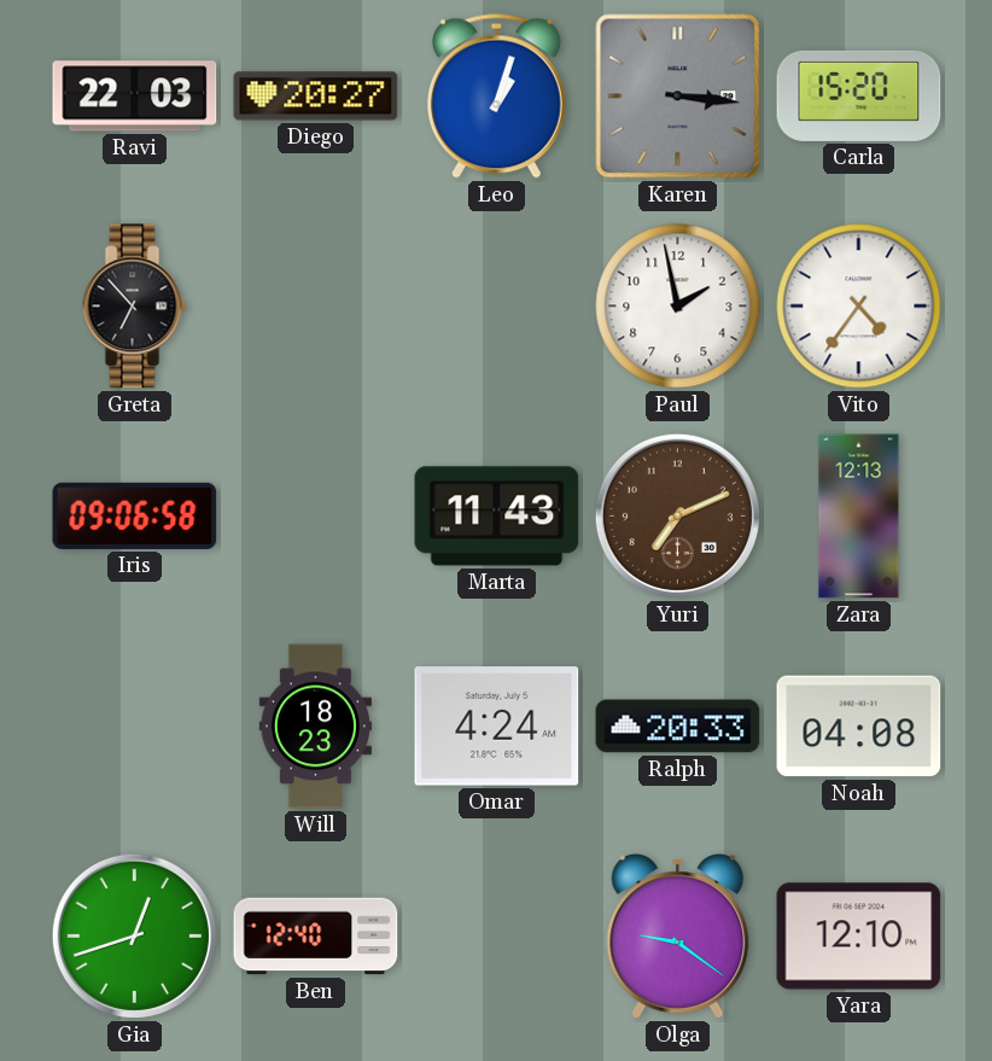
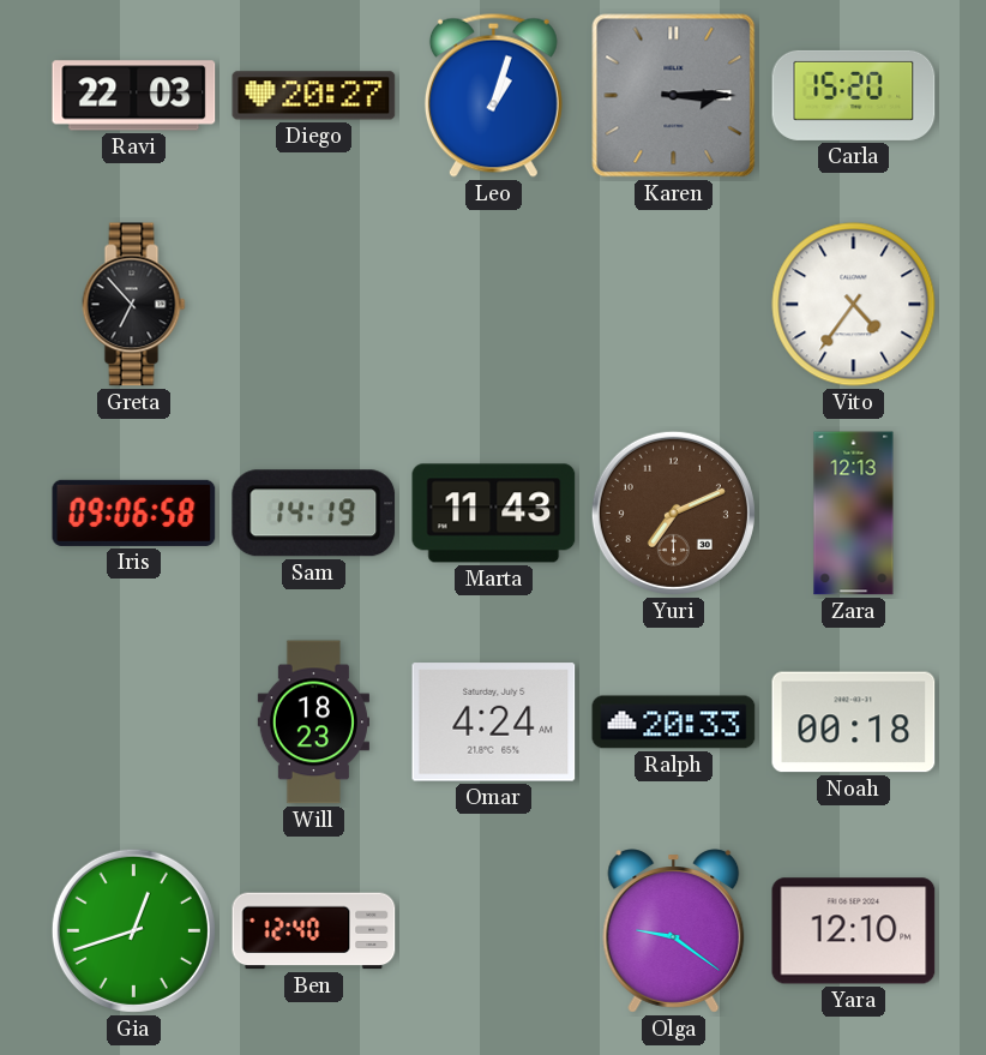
Karen: 3:16 -> 3:15
Paul: 1:58 -> none
Sam: none -> 14:19
Noah: 04:08 -> 00:18
